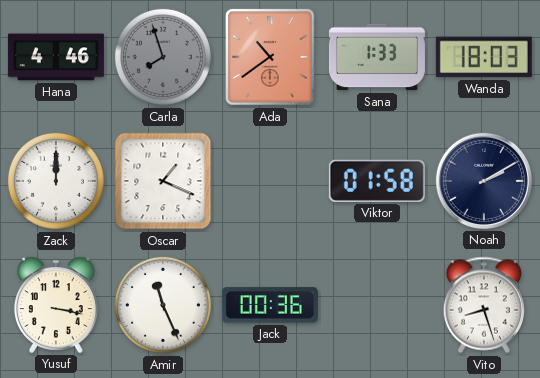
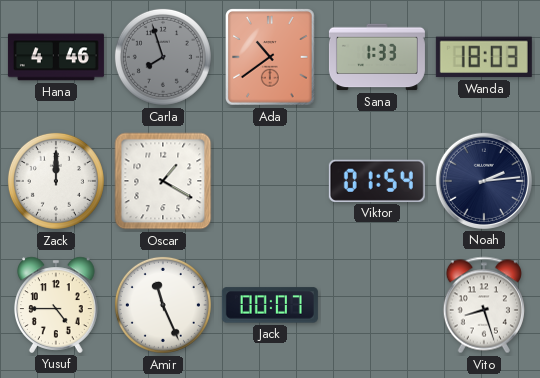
Oscar: 1:19 -> 1:20
Viktor: 01:58 -> 01:54
Noah: 2:10 -> 2:14
Yusuf: 3:17 -> 4:45
Jack: 00:36 -> 00:07
